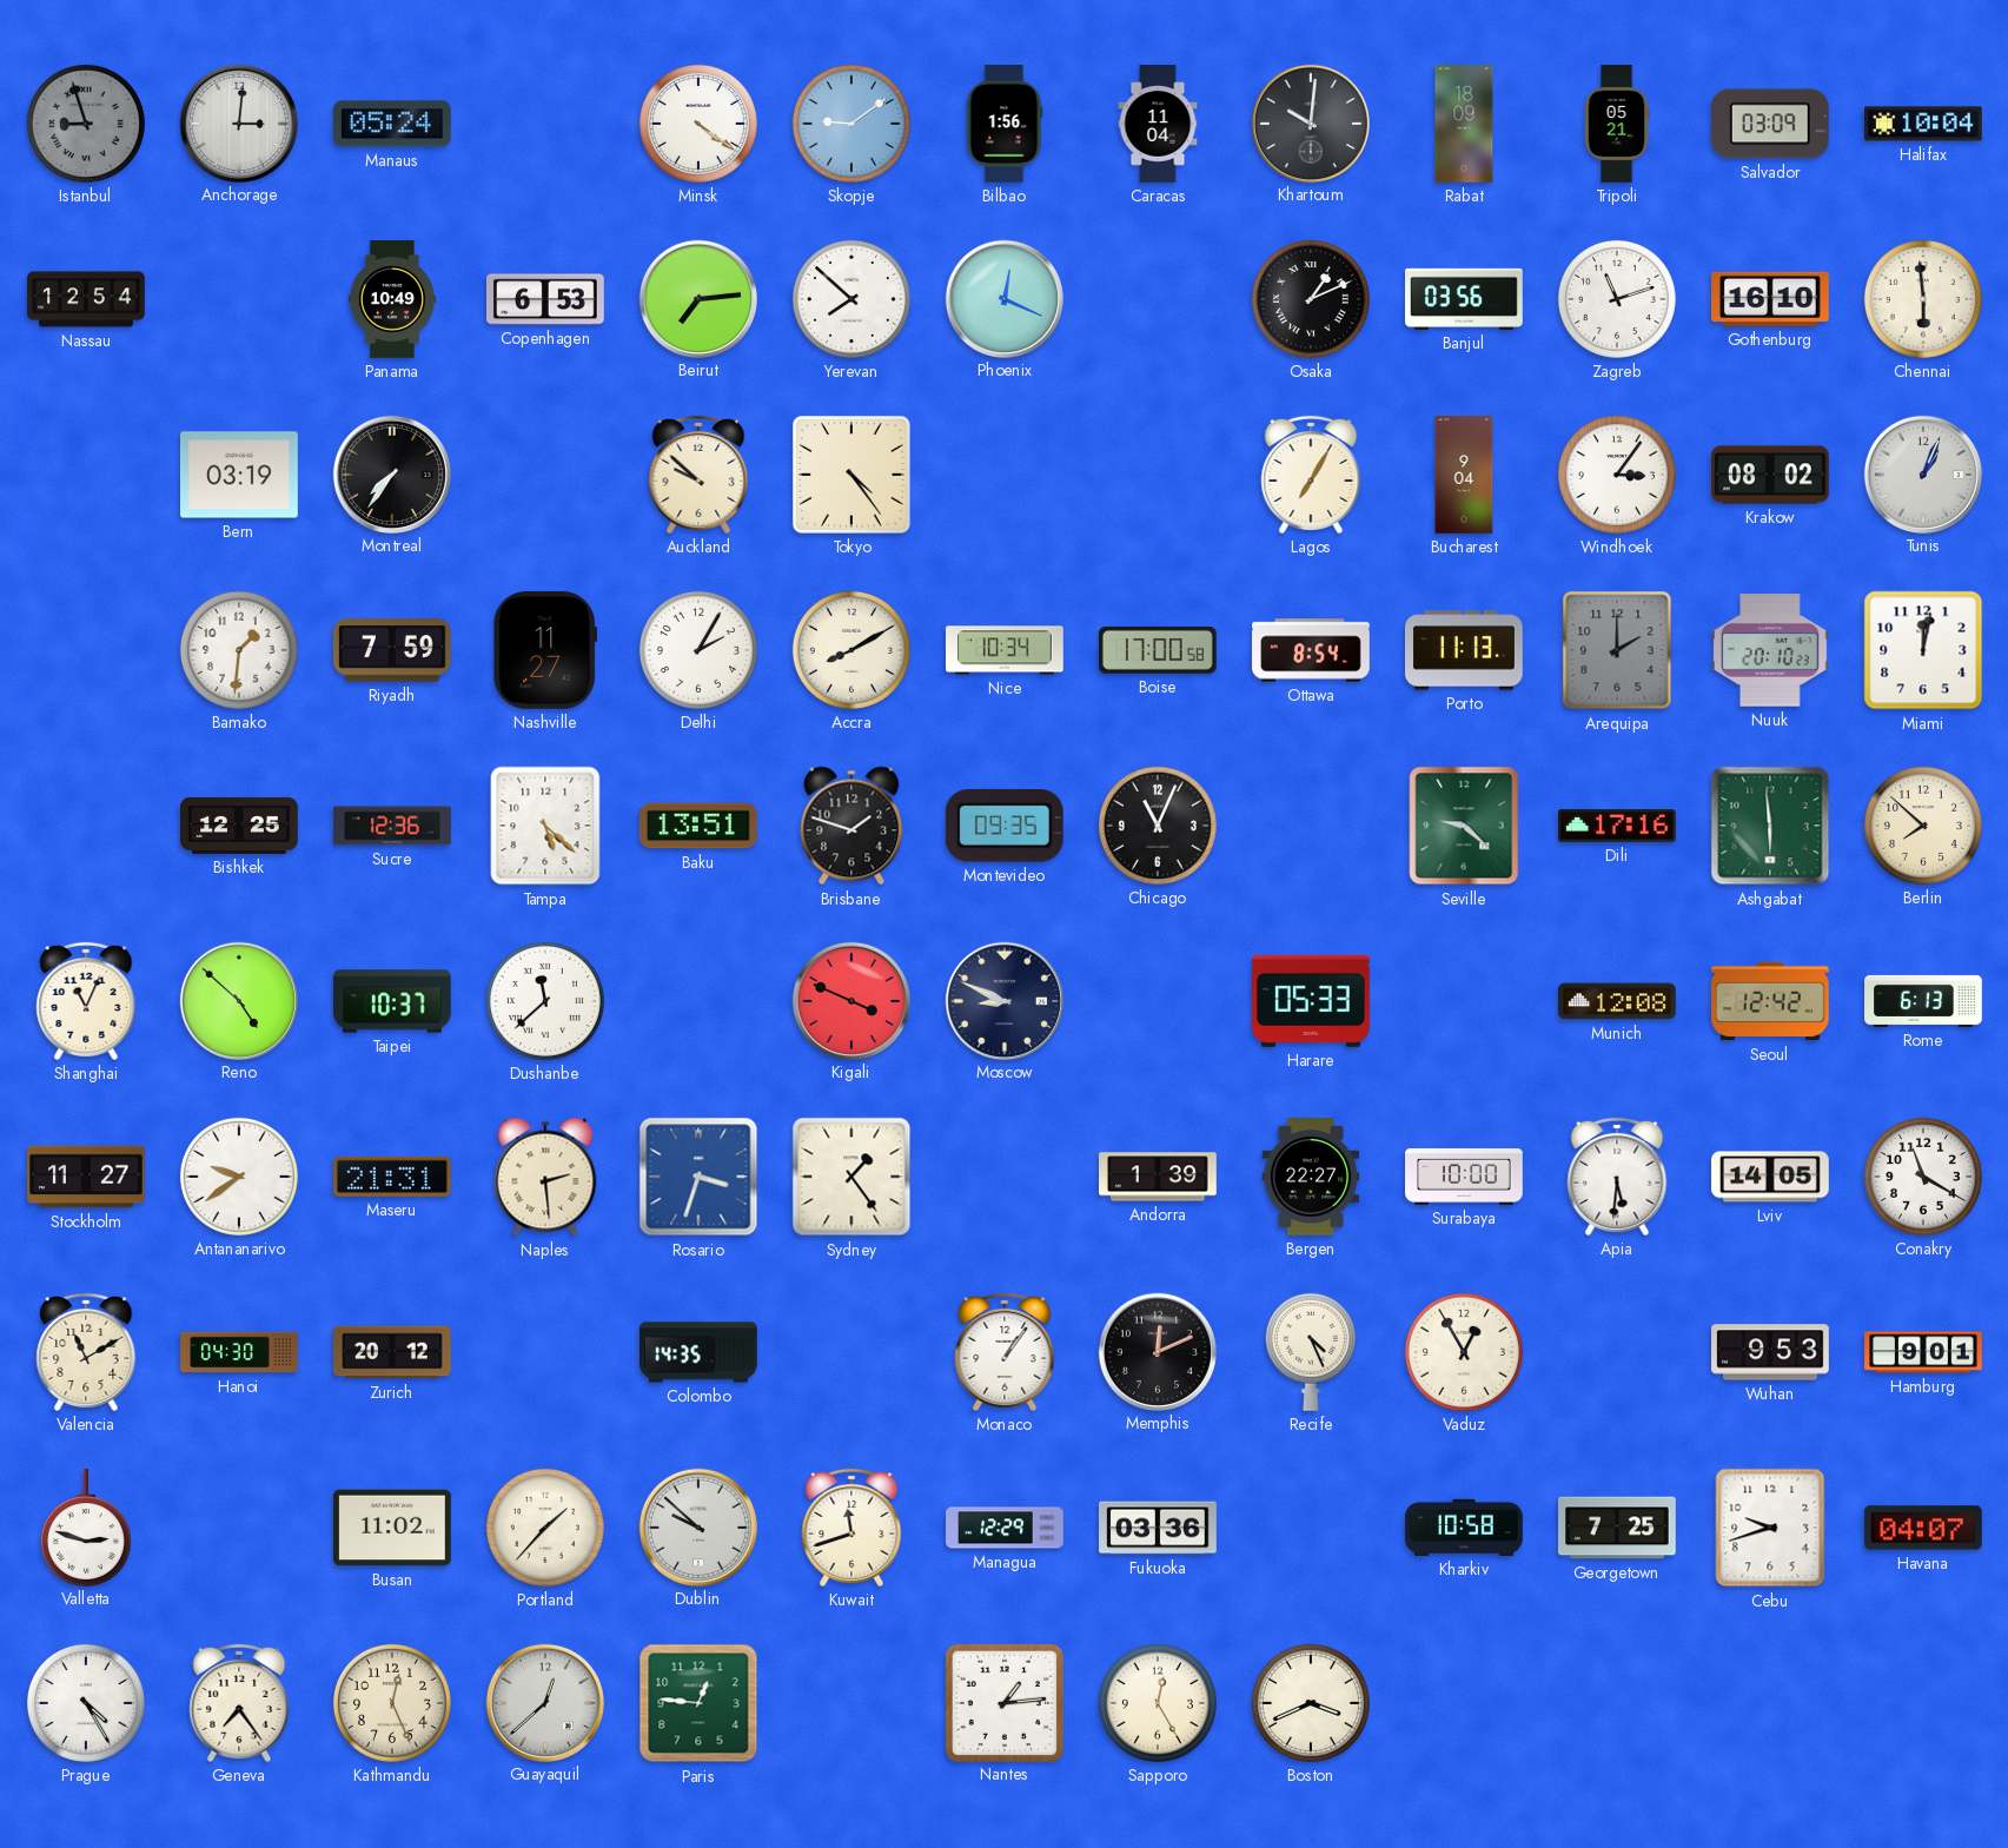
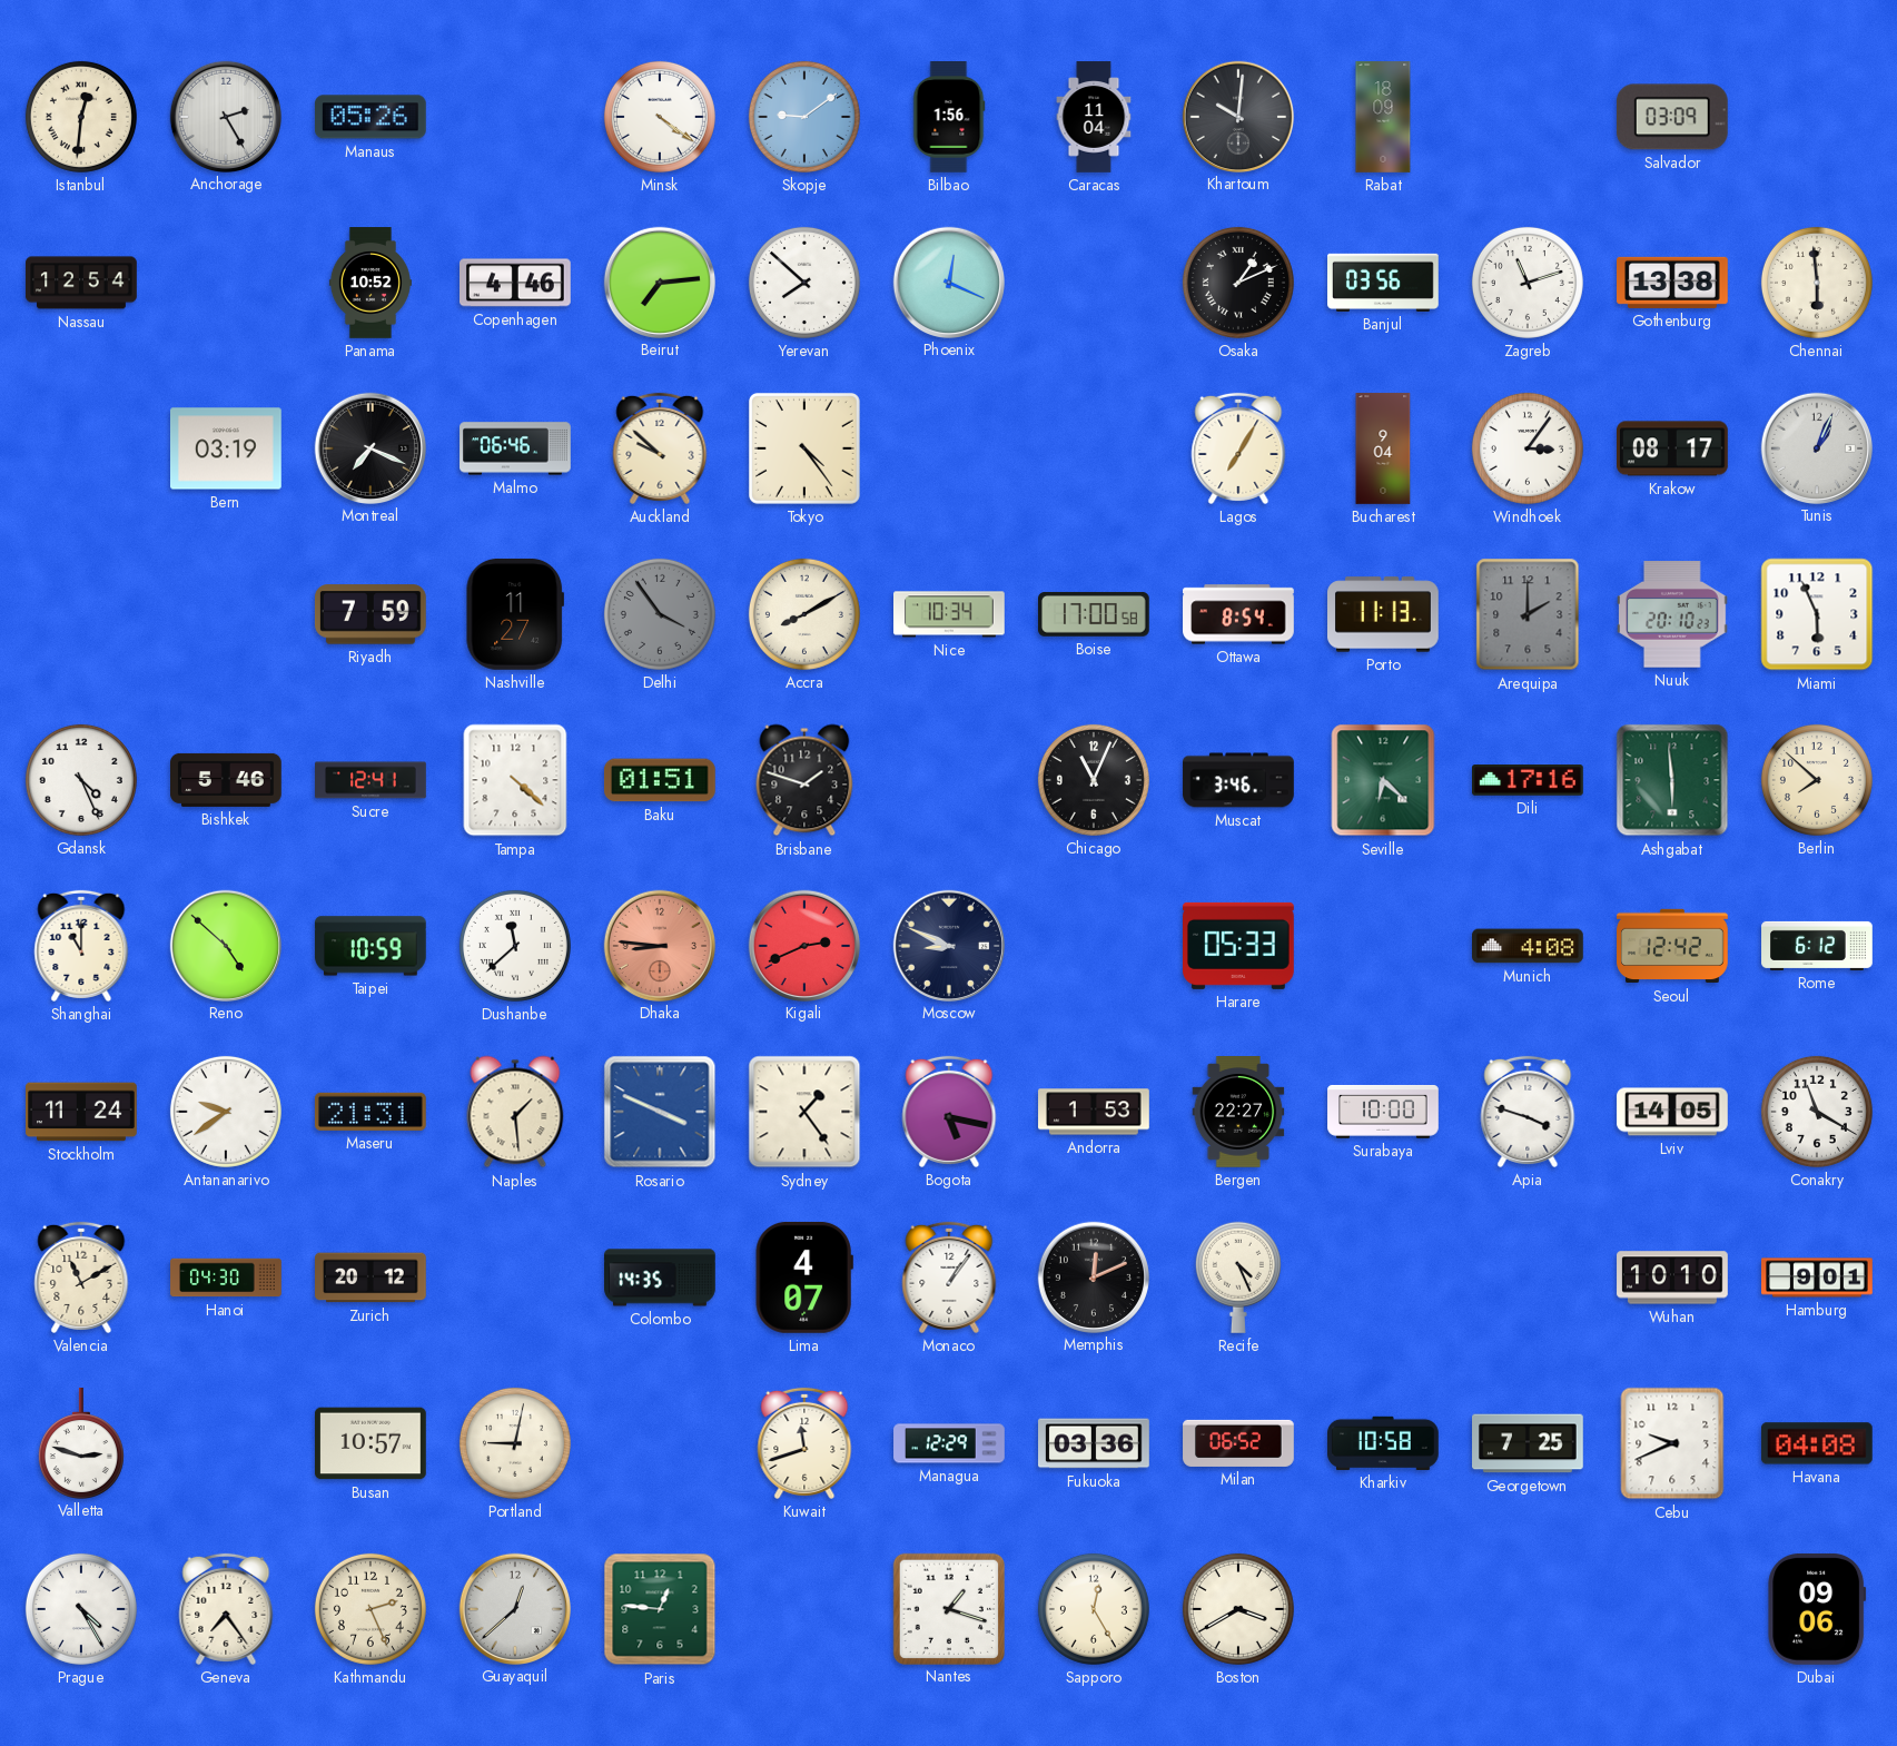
Istanbul: 8:57 -> 12:31
Istanbul dial: grey -> cream
Anchorage: 3:01 -> 2:25
Manaus: 05:24 -> 05:26
Tripoli: 05:21 -> none
Halifax: 10:04 -> none
Panama: 10:49 -> 10:52
Copenhagen: 6:53 -> 4:46
Gothenburg: 16:10 -> 13:38
Montreal: 7:36 -> 7:19
Malmo: none -> 06:46
Krakow: 08:02 -> 08:17
Bamako: 1:31 -> none
Delhi: 2:05 -> 3:54
Delhi dial: white -> grey
Miami: 12:02 -> 5:56
Gdansk: none -> 4:26
Bishkek: 12:25 -> 5:46
Sucre: 12:36 -> 12:41
Tampa: 5:22 -> 4:22
Baku: 13:51 -> 01:51
Montevideo: 09:35 -> none
Muscat: none -> 3:46
Seville: 9:22 -> 6:22
Shanghai: 11:04 -> 11:00
Taipei: 10:37 -> 10:59
Dhaka: none -> 8:46
Kigali: 3:49 -> 2:41
Munich: 12:08 -> 4:08
Rome: 6:13 -> 6:12
Stockholm: 11:27 -> 11:24
Naples: 2:29 -> 1:29
Rosario: 3:33 -> 3:49
Bogota: none -> 5:17
Andorra: 1:39 -> 1:53
Apia: 5:31 -> 3:48
Lima: none -> 4:07
Vaduz: 12:55 -> none
Wuhan: 9:53 -> 10:10
Busan: 11:02 -> 10:57
Portland: 1:37 -> 9:02
Dublin: 9:52 -> none
Milan: none -> 06:52
Cebu: 9:42 -> 9:41
Havana: 04:07 -> 04:08
Kathmandu: 12:26 -> 2:26
Nantes: 1:14 -> 1:18
Boston: 3:41 -> 3:40
Dubai: none -> 09:06
